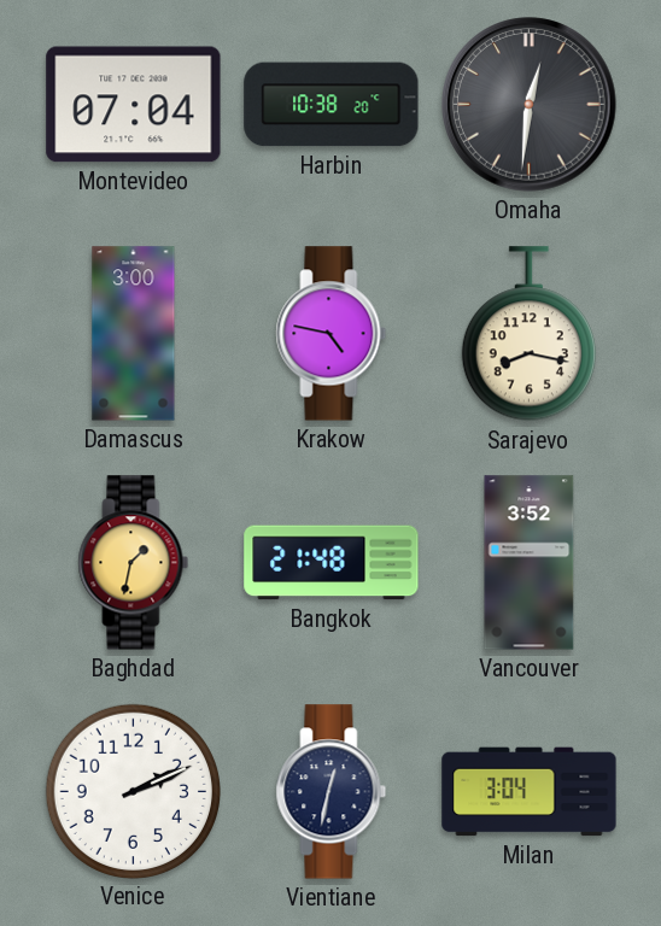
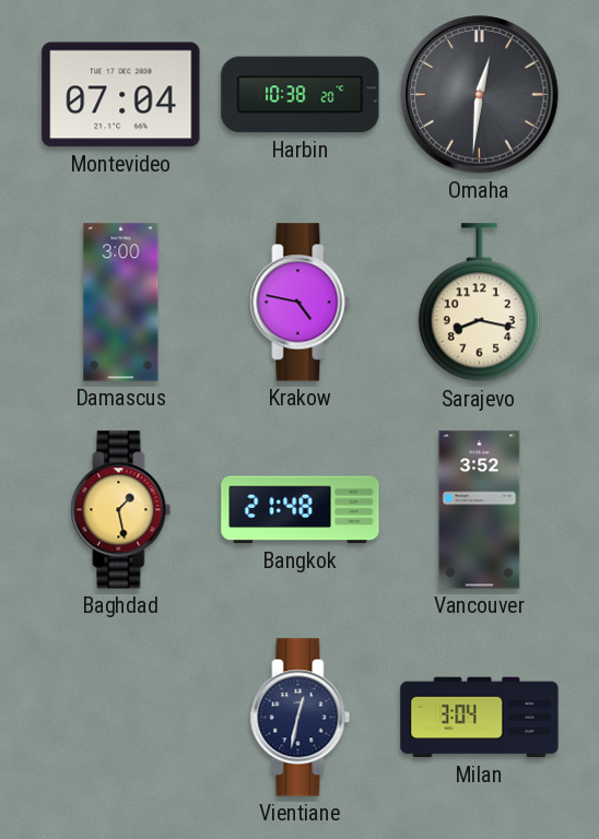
Baghdad: 1:32 -> 1:28
Venice: 2:11 -> none
